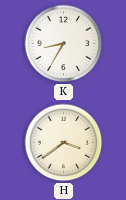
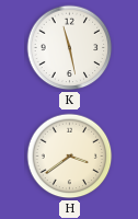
K: 8:35 -> 11:28
